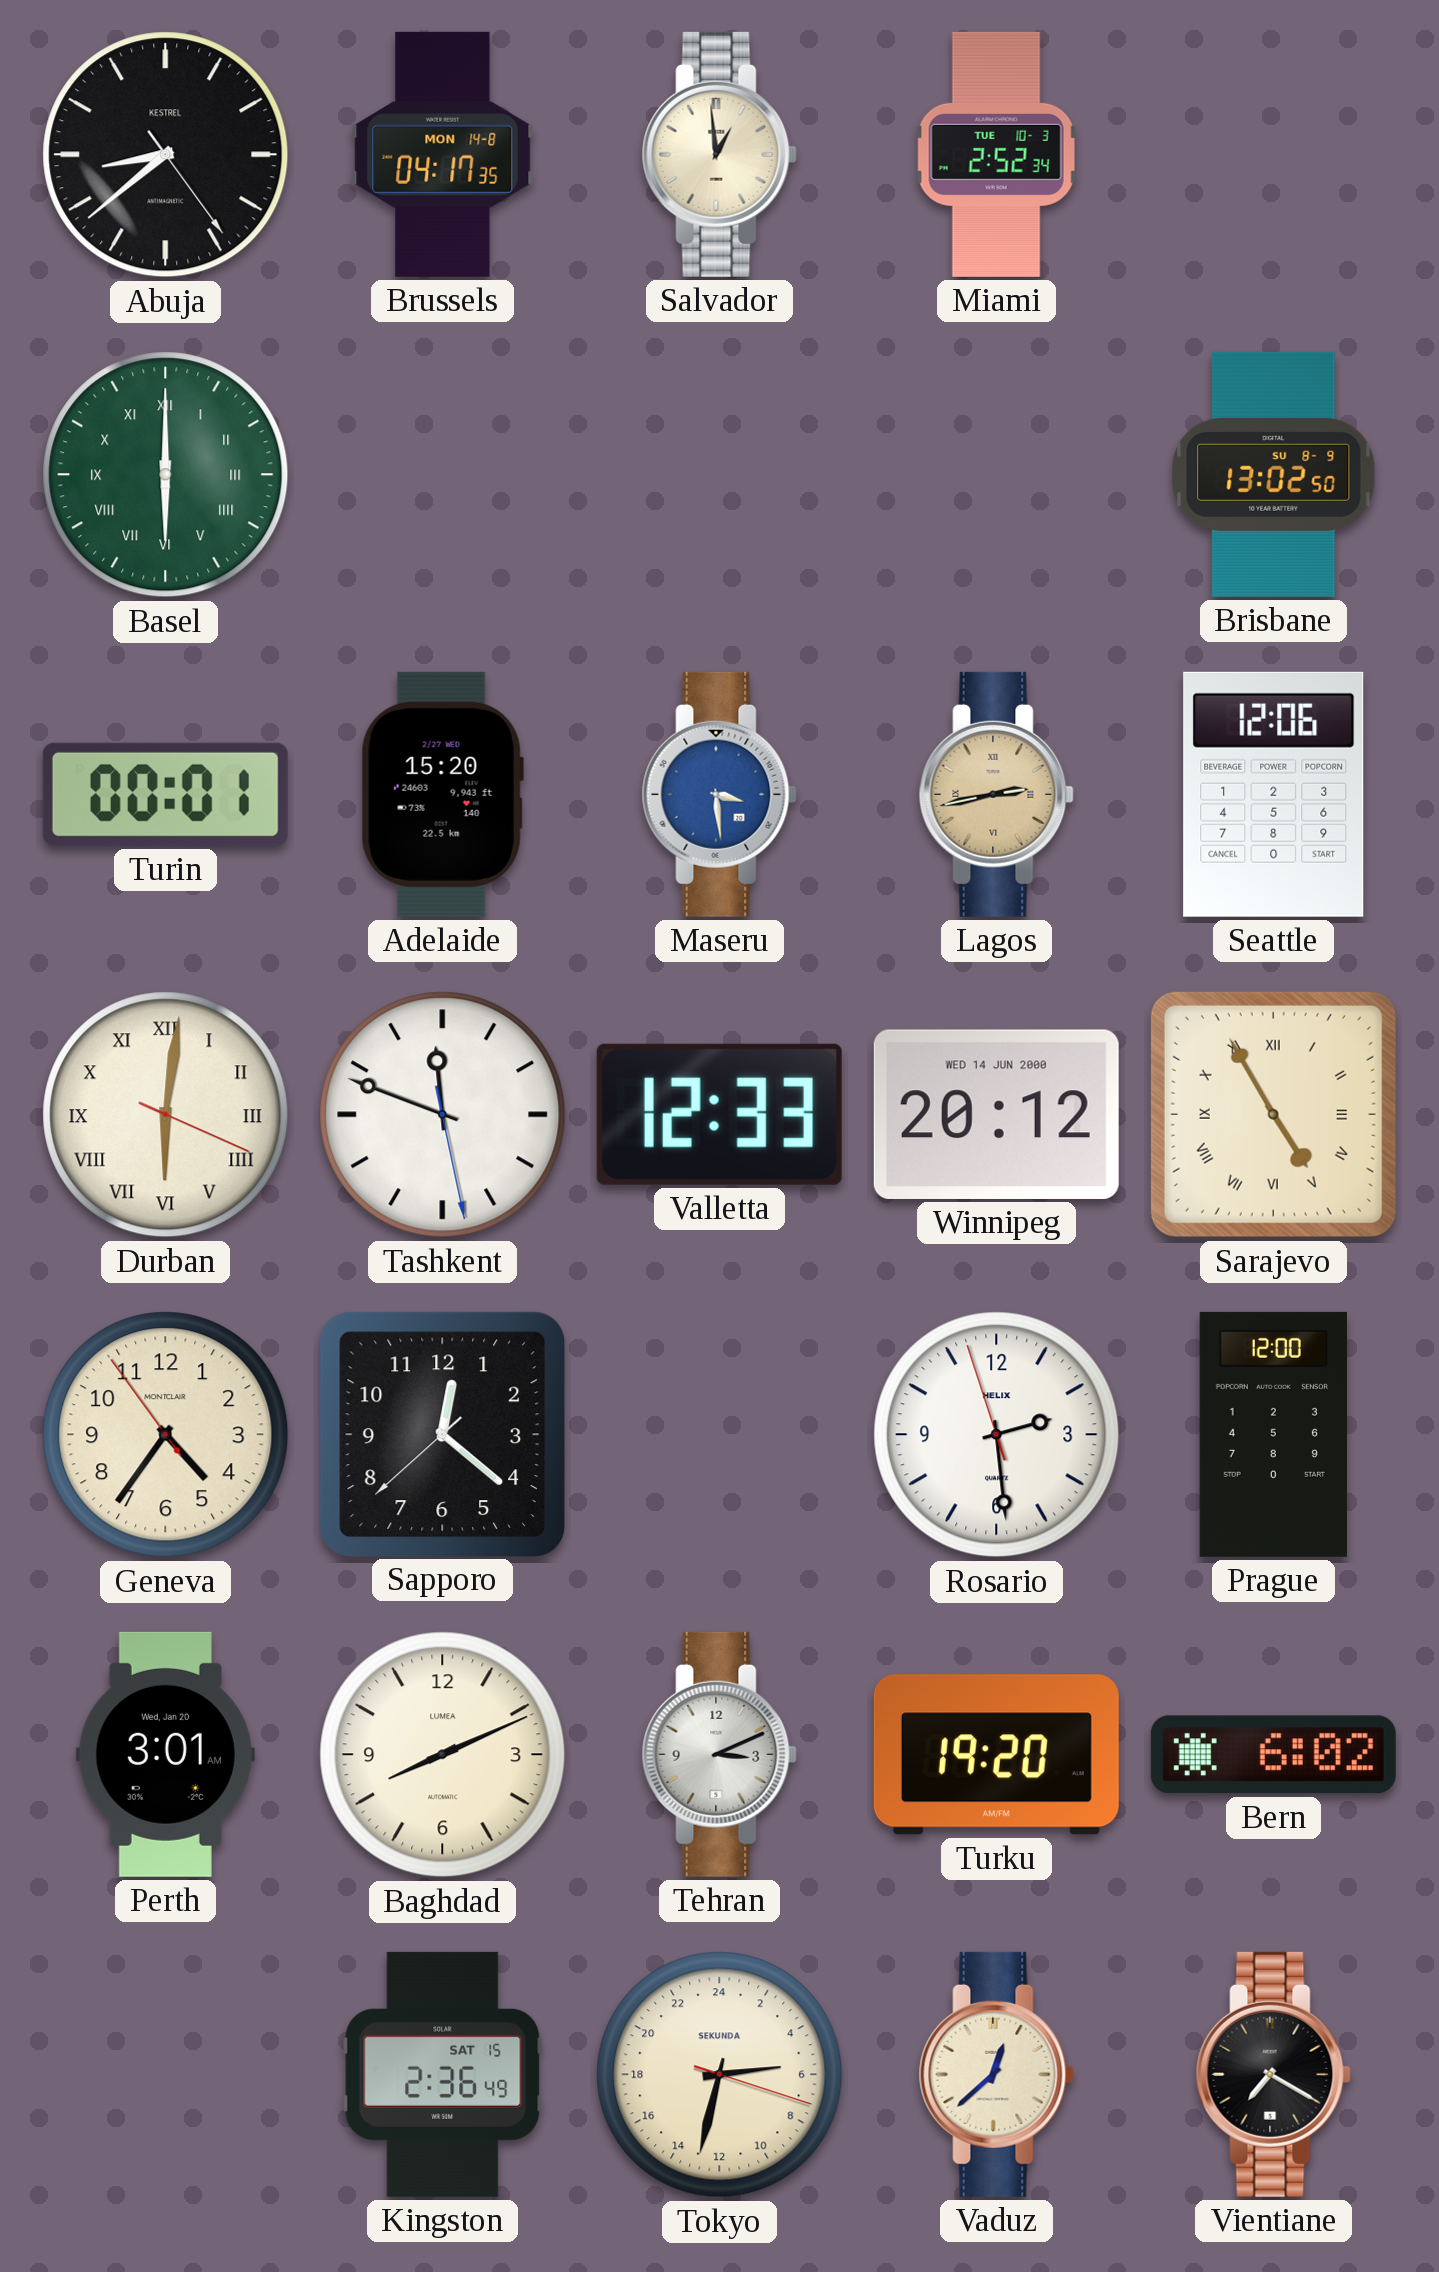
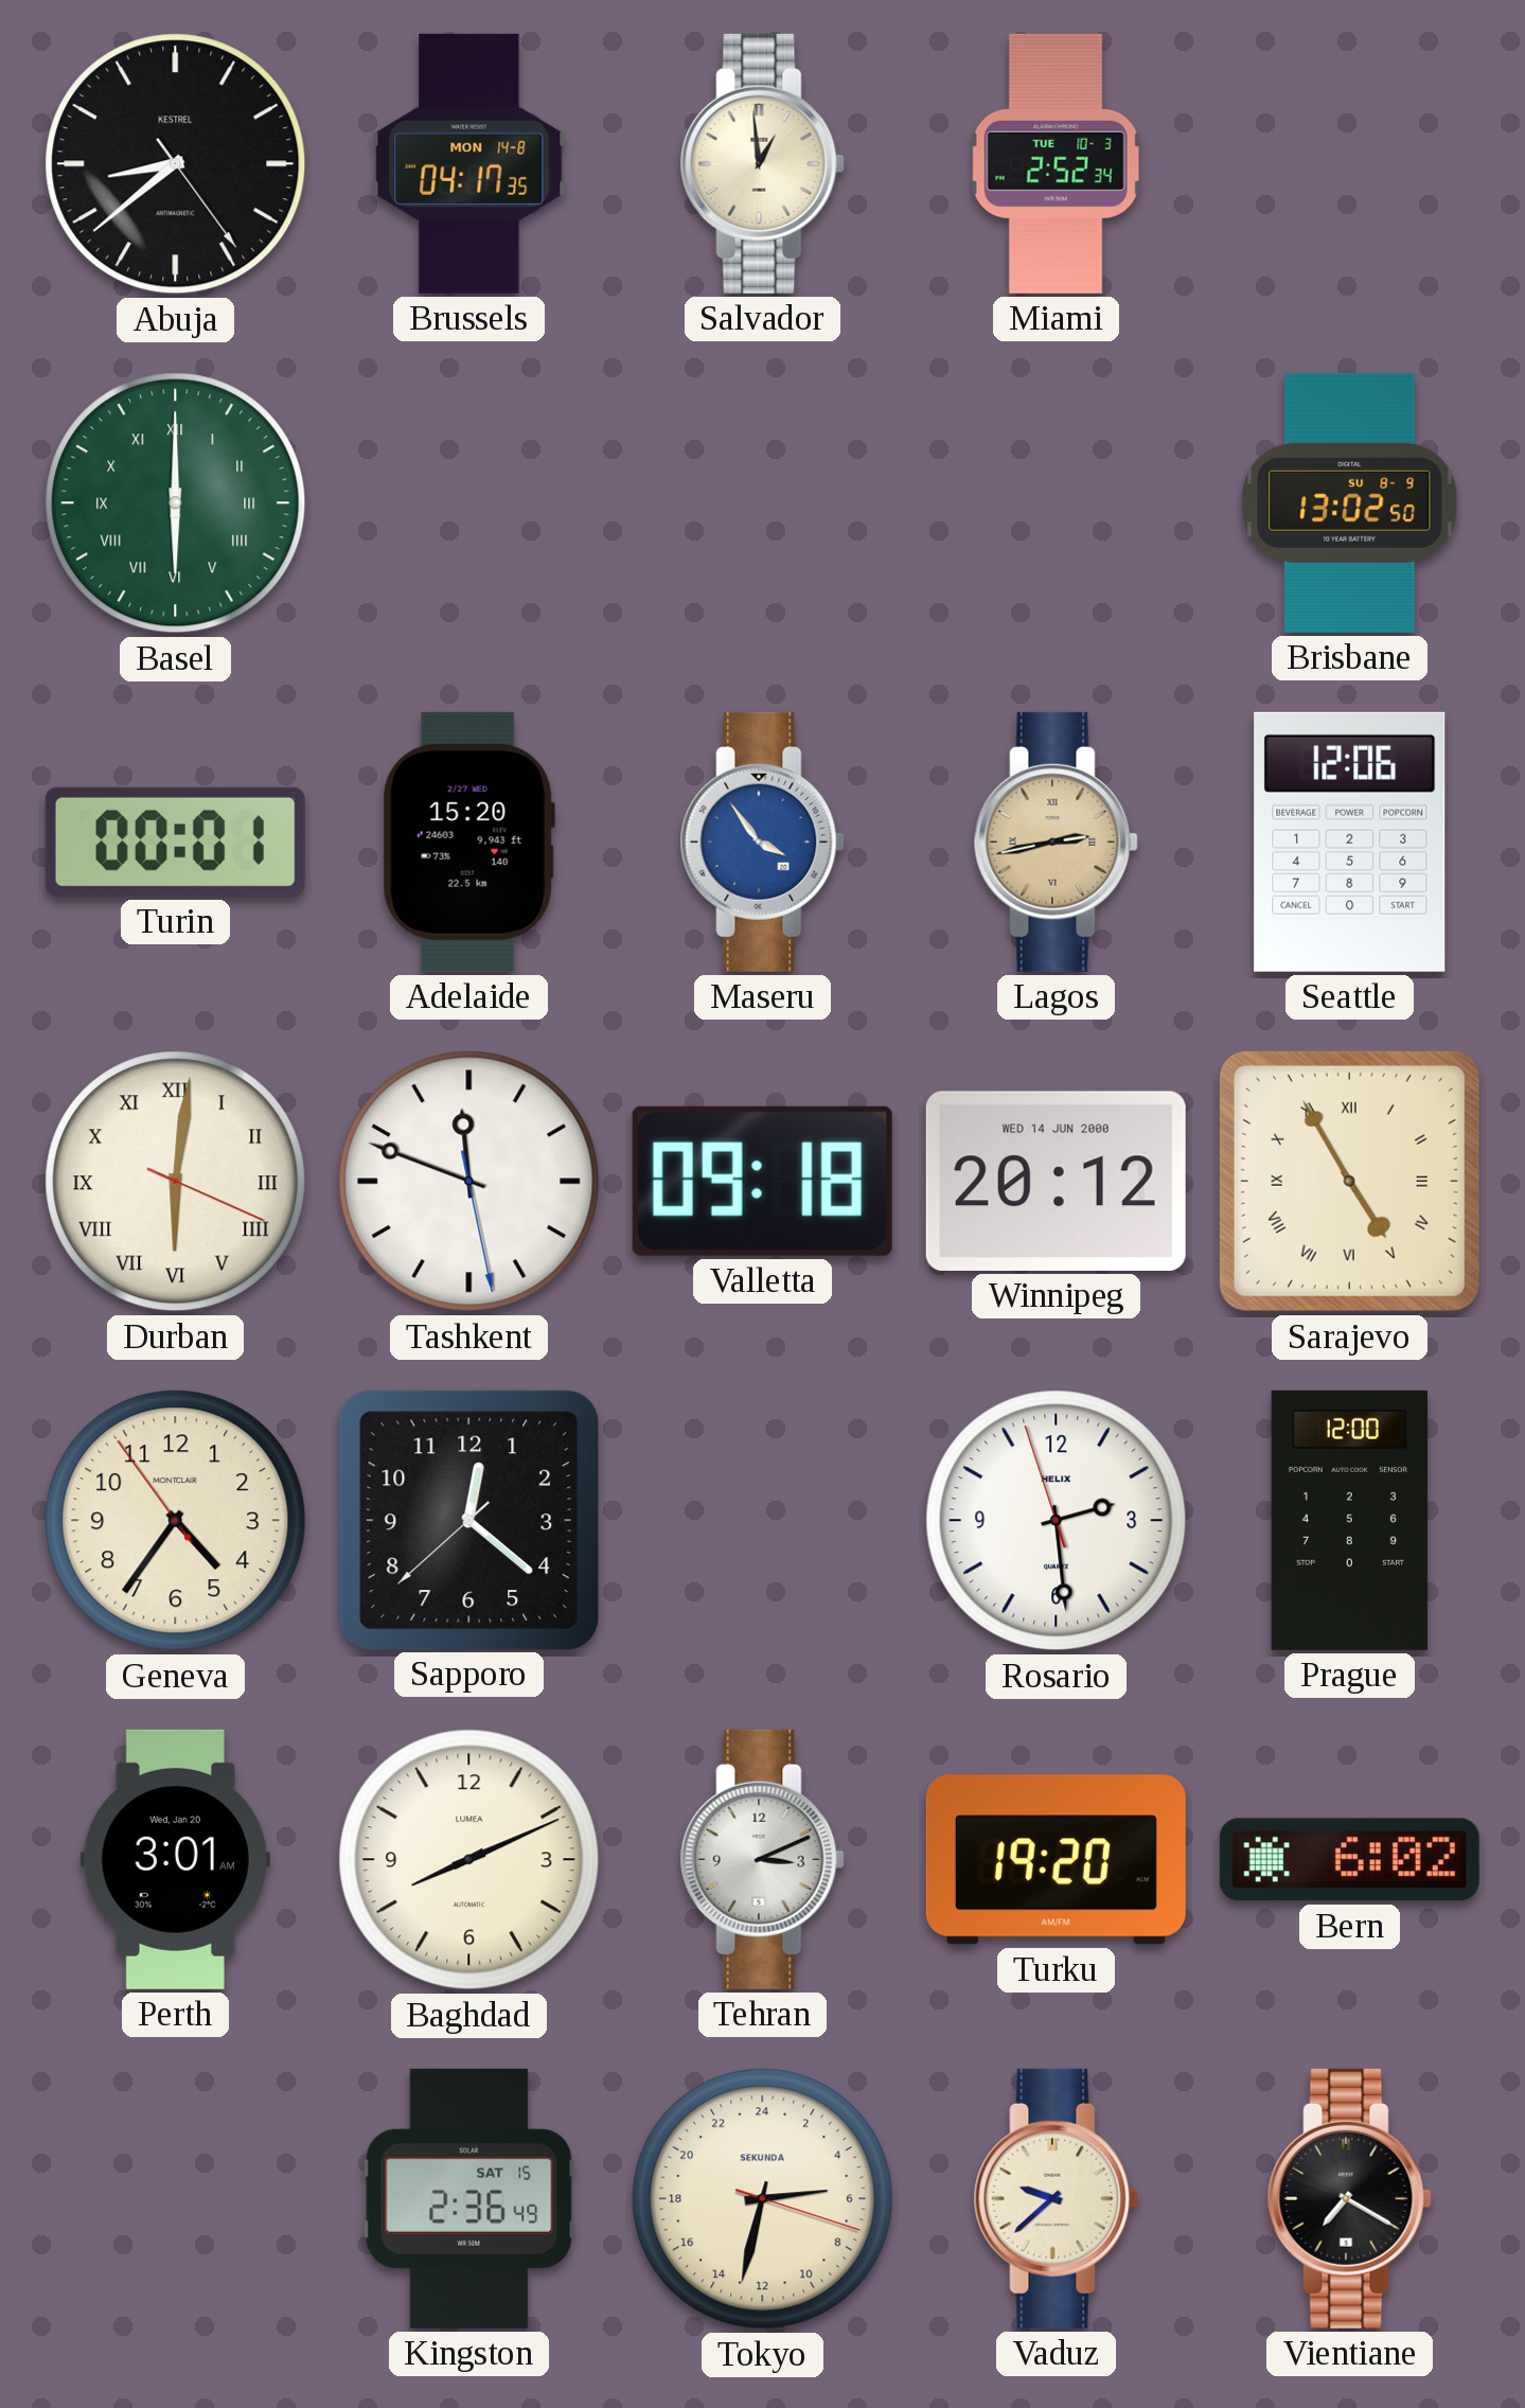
Maseru: 3:29 -> 3:54
Valletta: 12:33 -> 09:18
Vaduz: 12:38 -> 9:38
